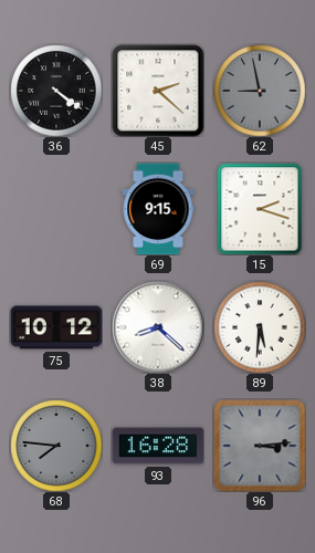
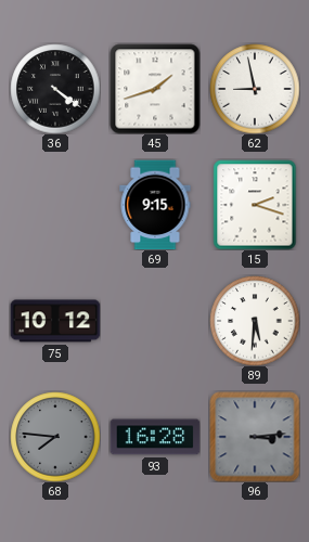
45: 2:22 -> 1:42
62 dial: grey -> white
38: 8:22 -> none
